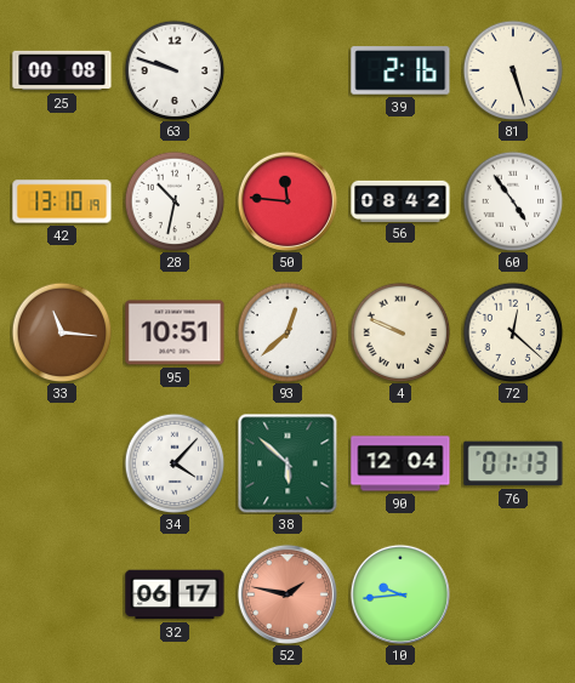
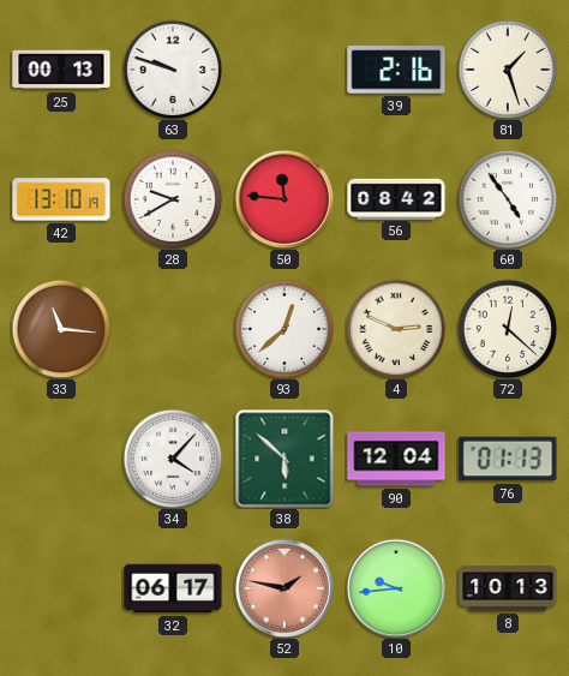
25: 00:08 -> 00:13
81: 5:27 -> 1:27
28: 10:32 -> 9:40
95: 10:51 -> none
4: 9:49 -> 2:49
8: none -> 10:13
